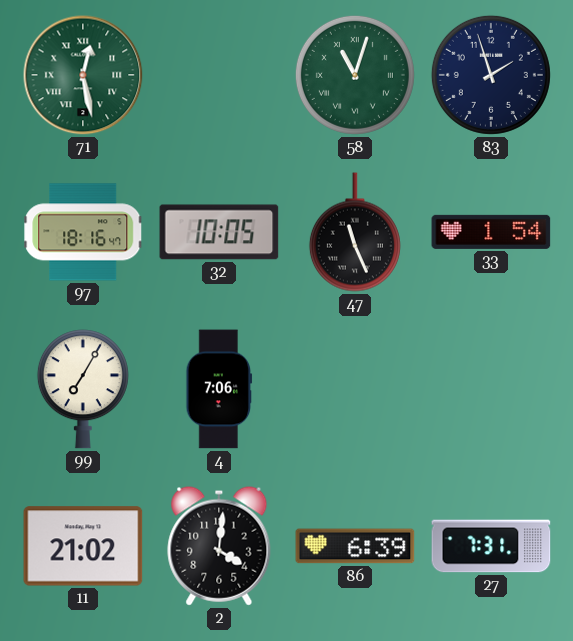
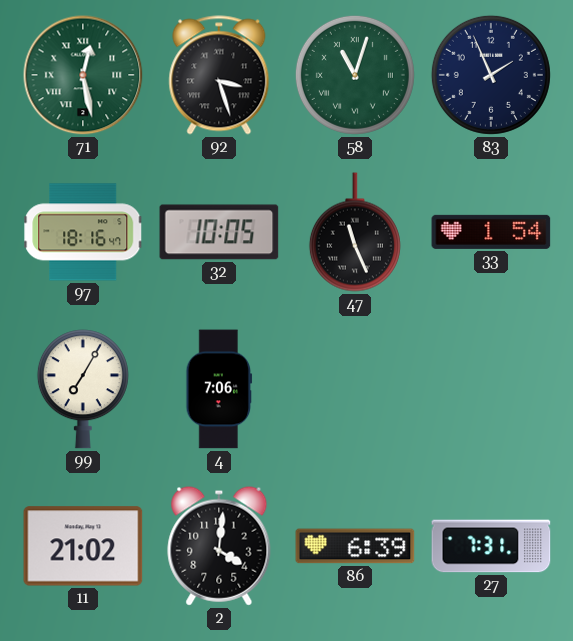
92: none -> 3:27
83: 1:57 -> 1:56
